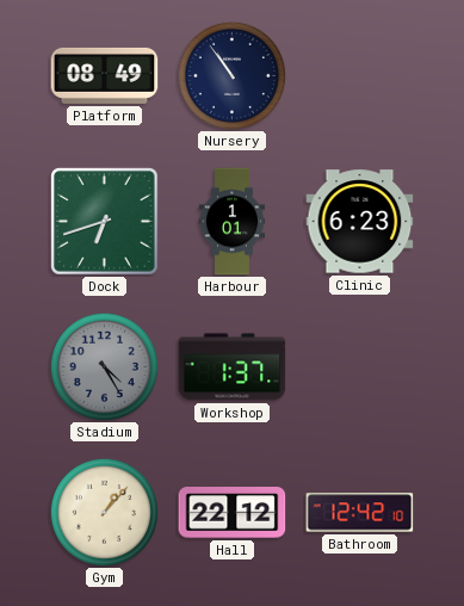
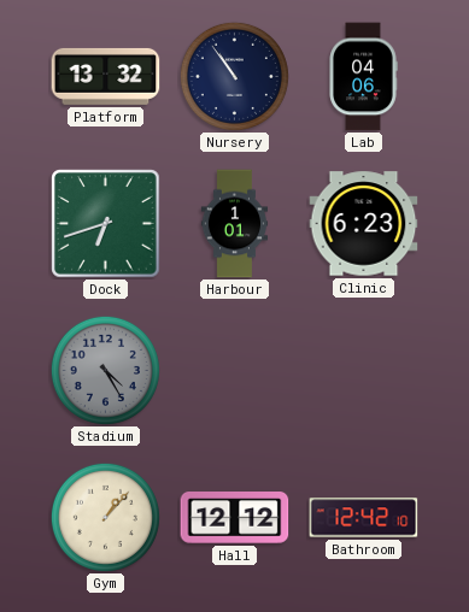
Platform: 08:49 -> 13:32
Lab: none -> 04:06
Workshop: 1:37 -> none
Hall: 22:12 -> 12:12
